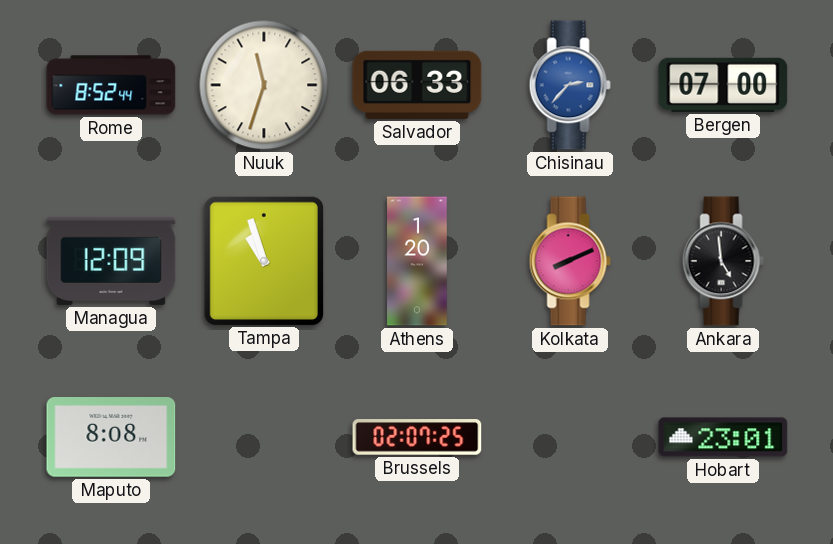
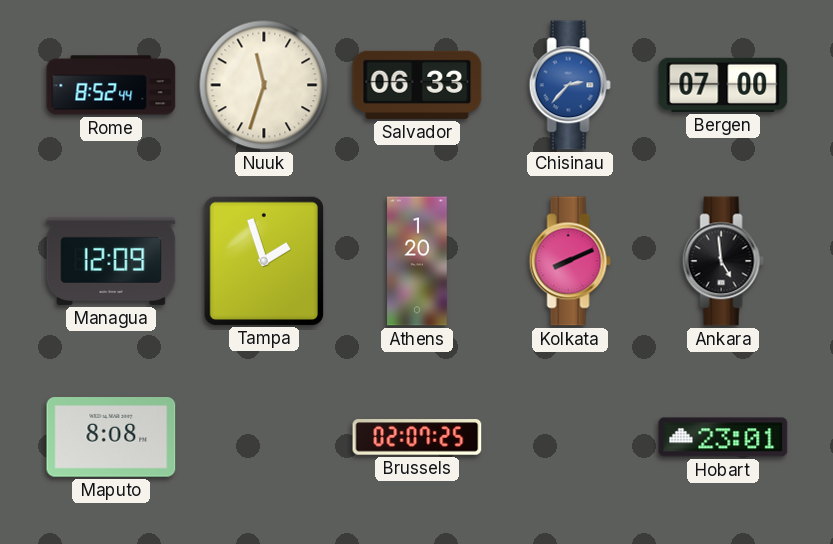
Tampa: 10:57 -> 1:57
